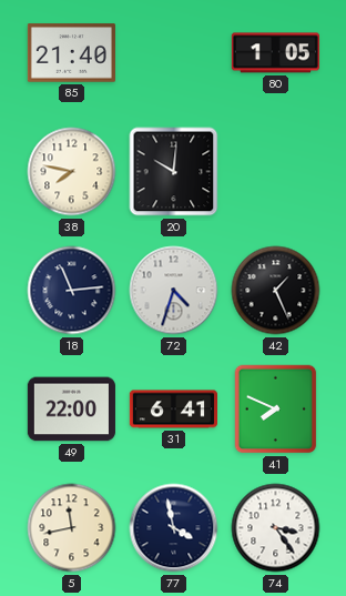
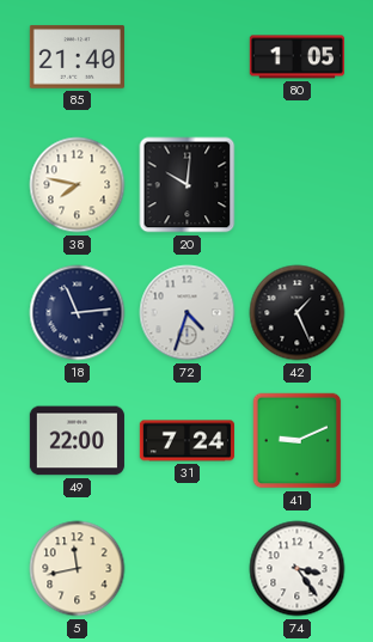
31: 6:41 -> 7:24
41: 7:49 -> 9:11
77: 3:58 -> none
